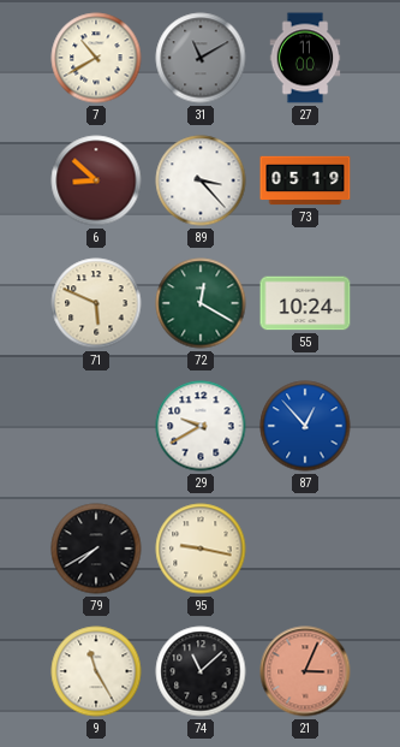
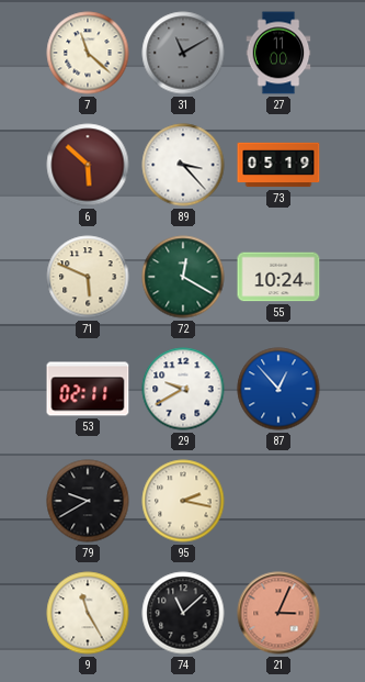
7: 10:40 -> 11:22
6: 8:52 -> 5:52
53: none -> 02:11
79: 7:40 -> 9:40
95: 9:17 -> 2:17
